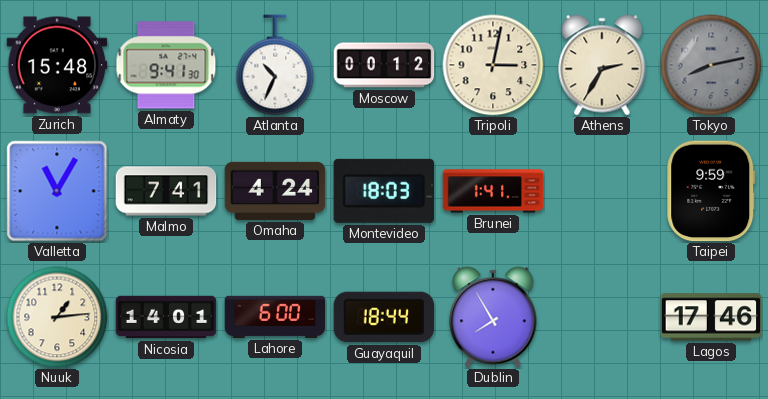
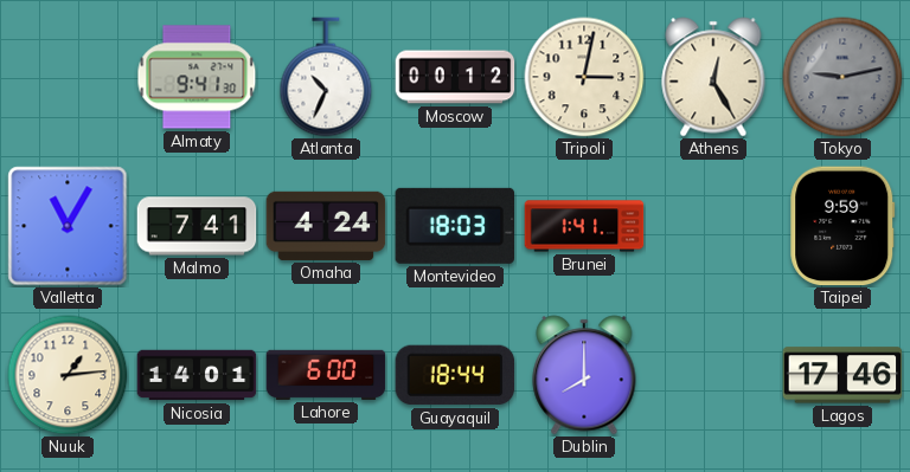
Zurich: 15:48 -> none
Athens: 2:35 -> 12:25
Tokyo: 8:13 -> 9:13
Dublin: 7:55 -> 8:00
